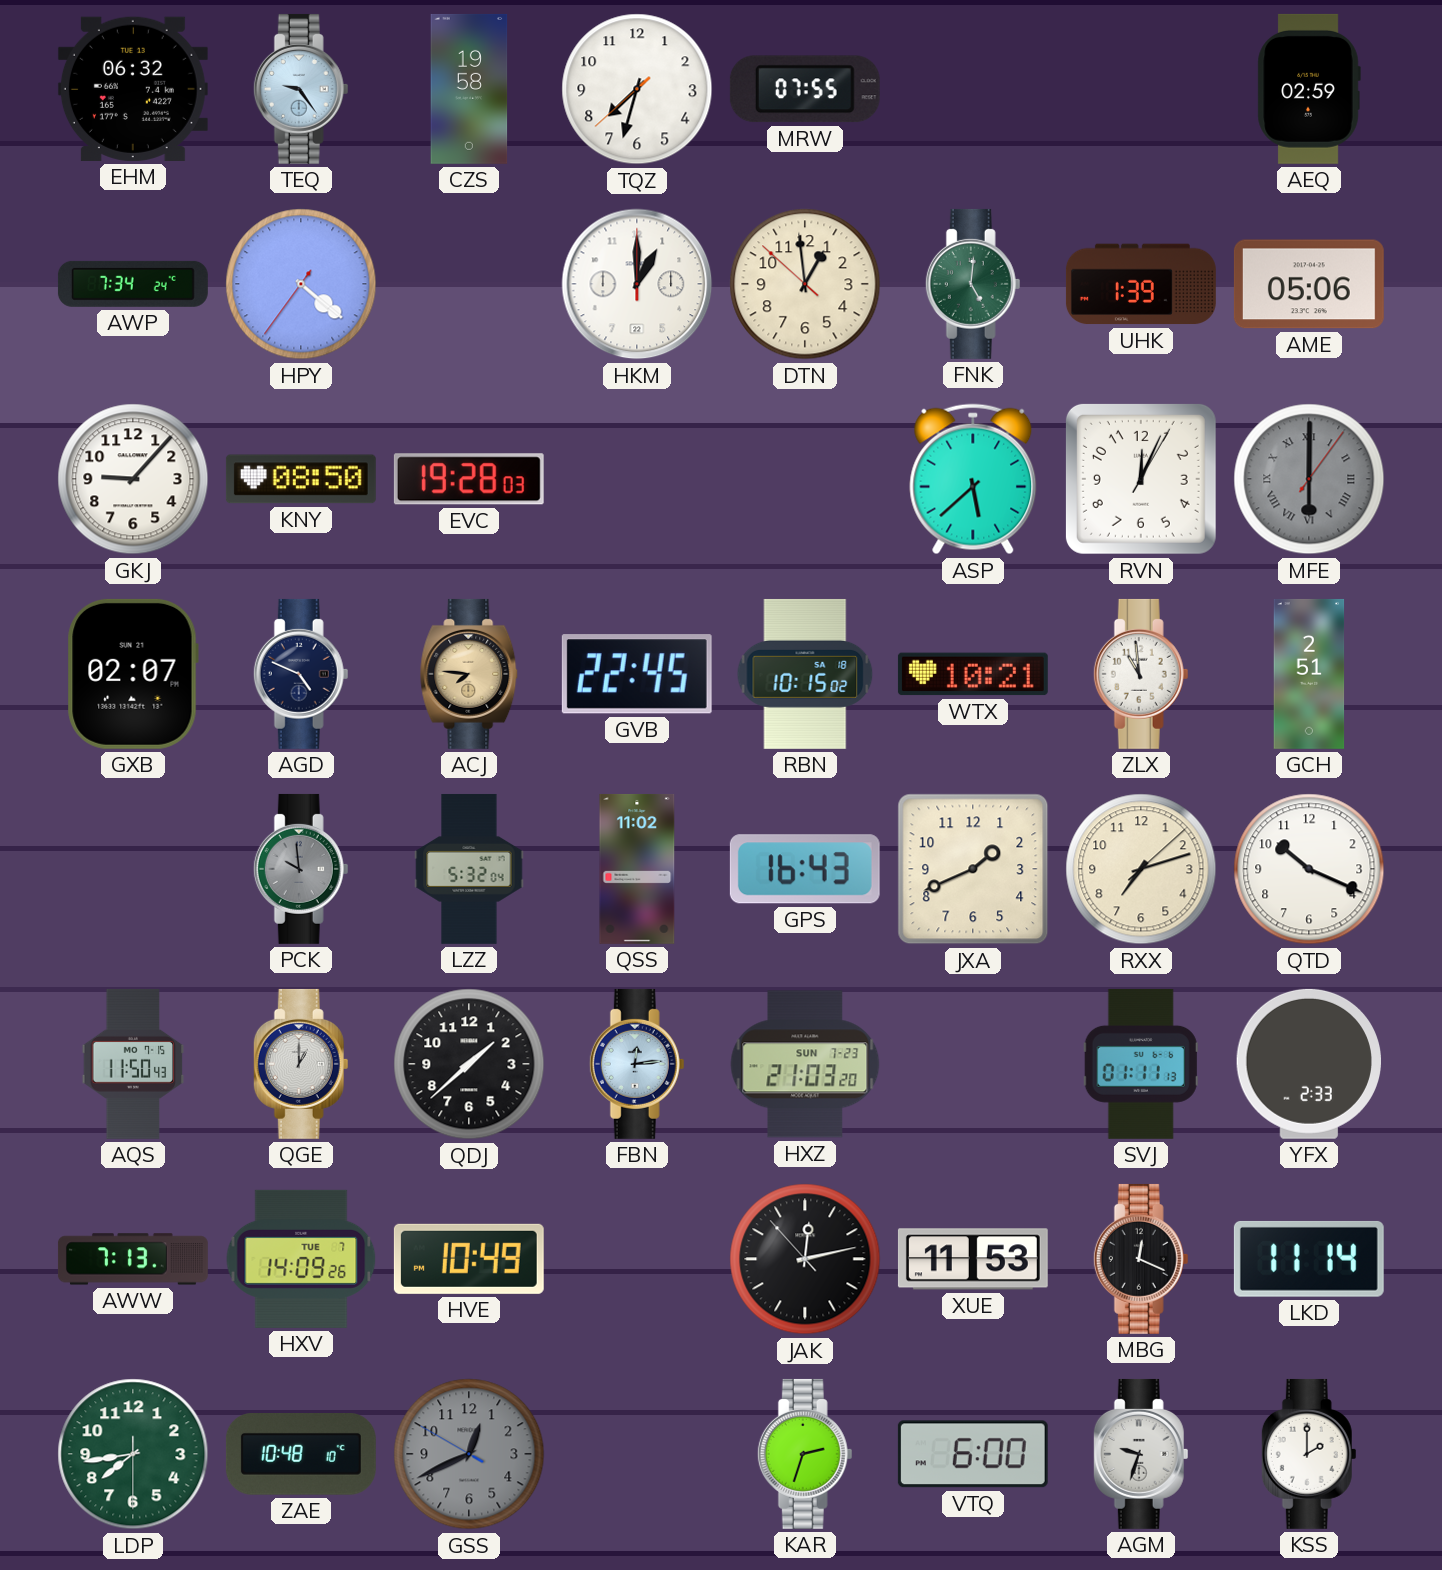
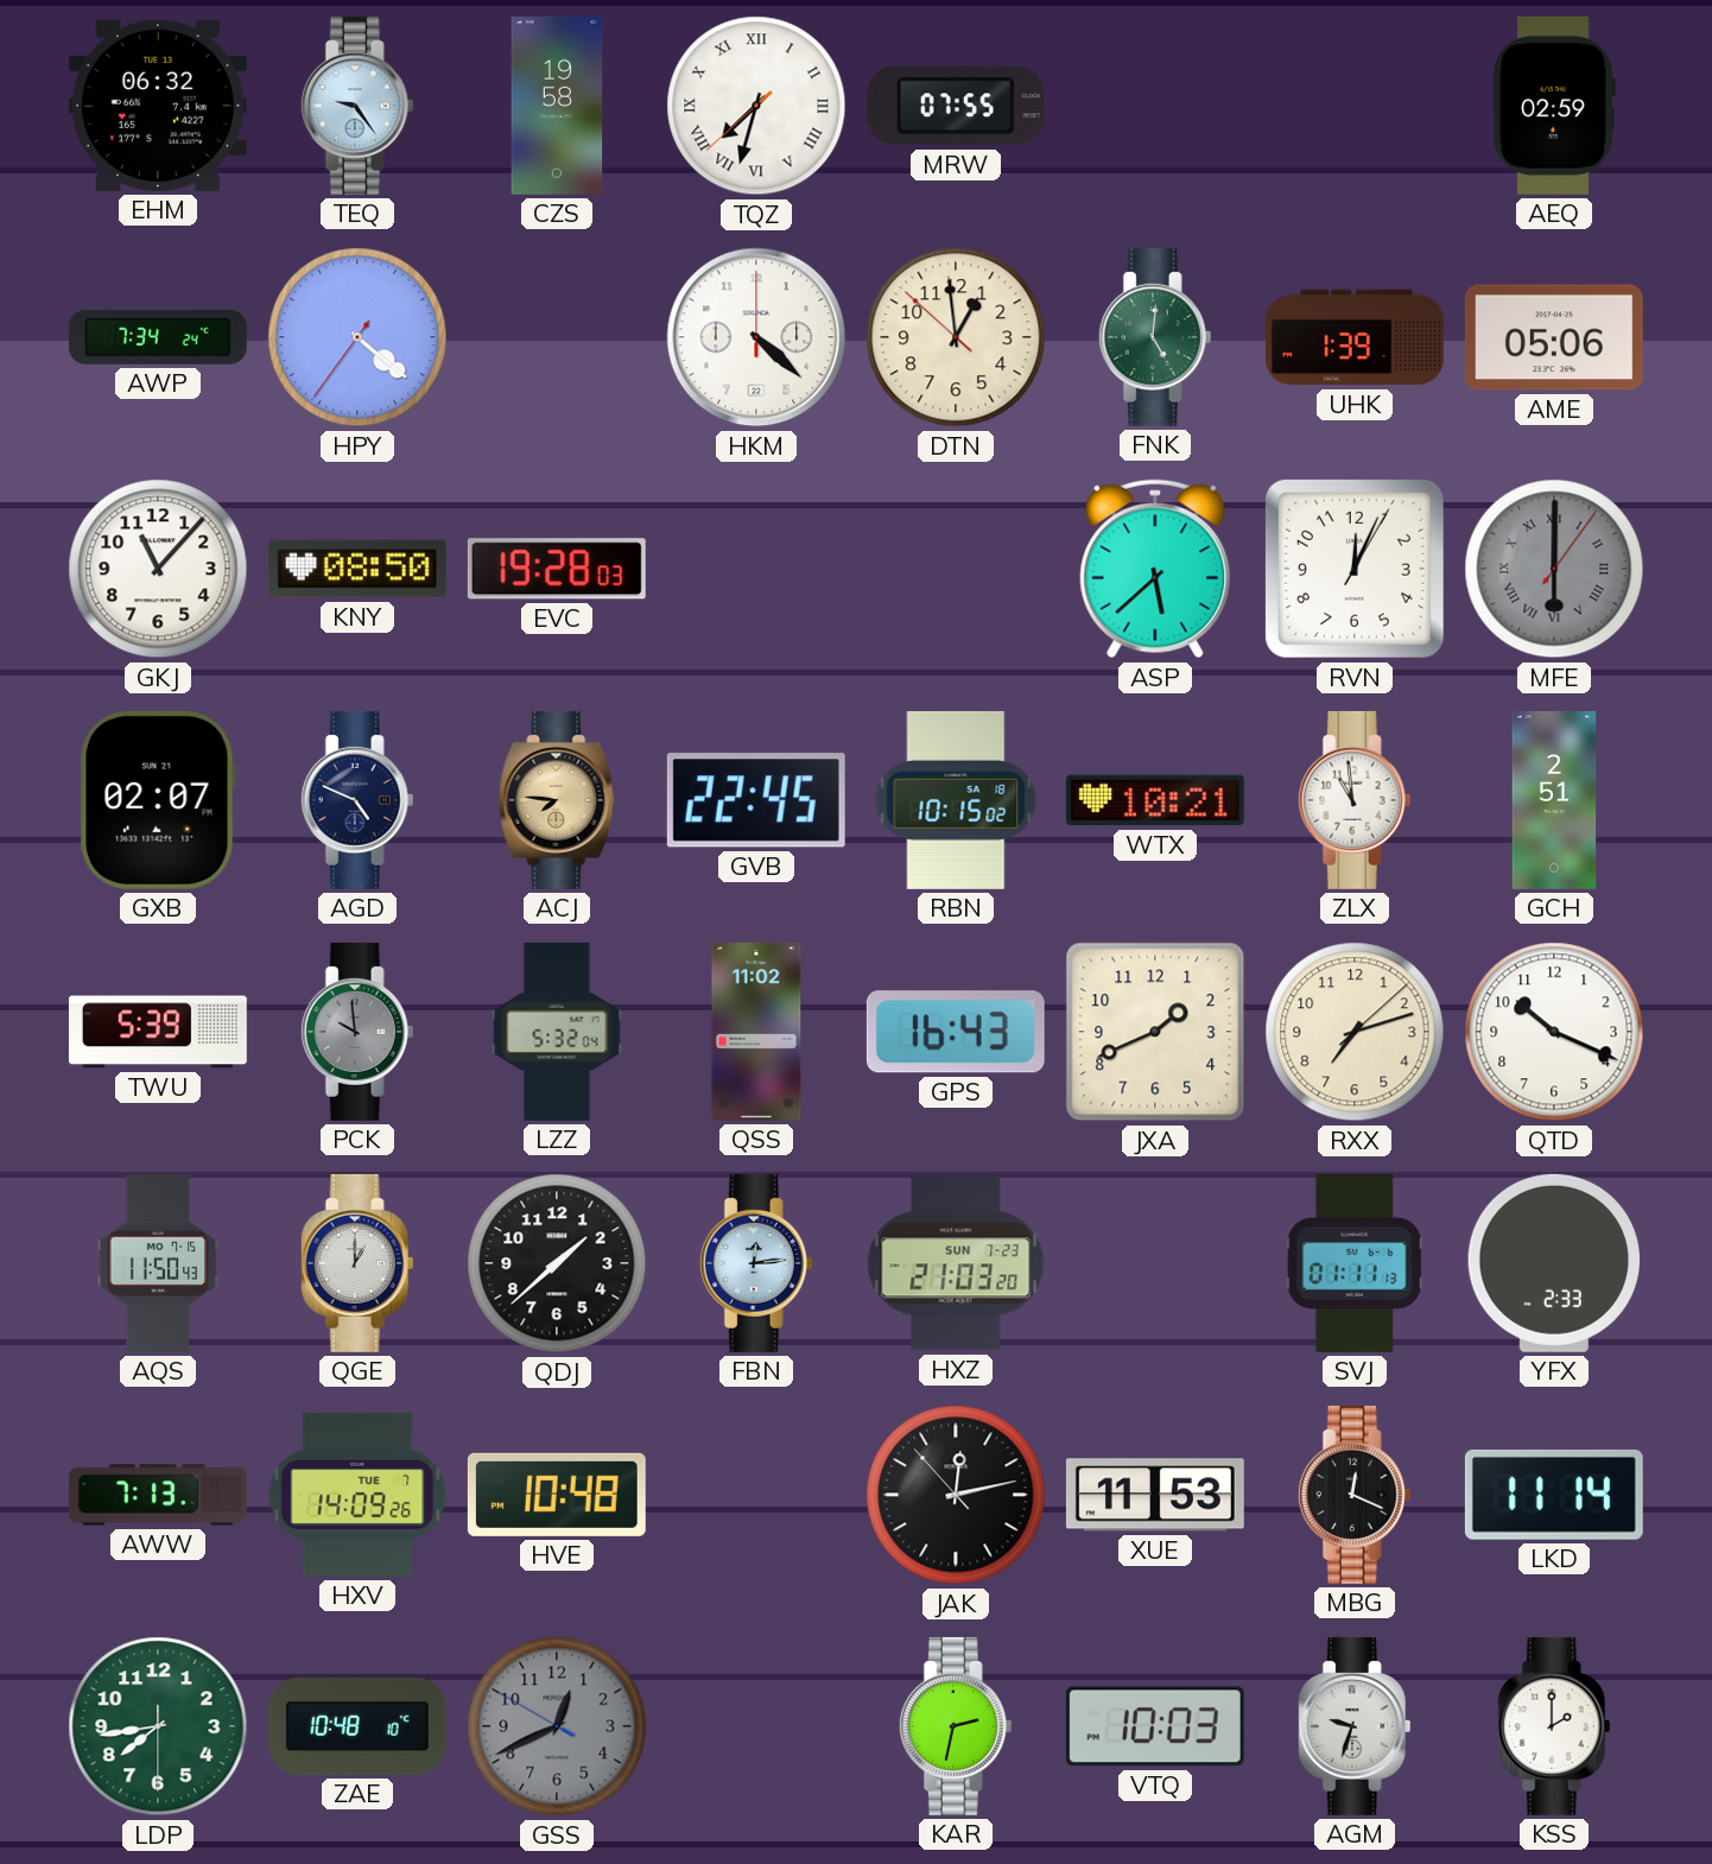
TQZ numerals: Arabic -> Roman
HKM: 1:00 -> 4:22
GKJ: 9:07 -> 11:07
TWU: none -> 5:39
HVE: 10:49 -> 10:48
KAR: 2:33 -> 2:32
VTQ: 6:00 -> 10:03
